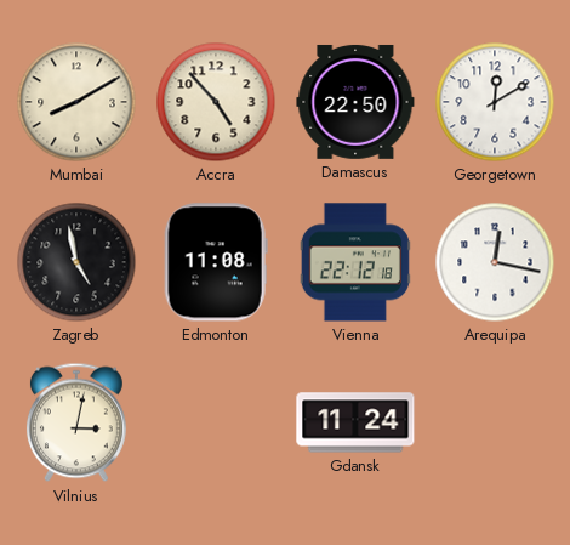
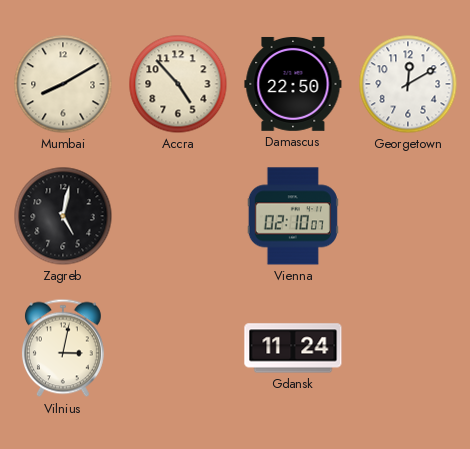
Zagreb: 4:58 -> 5:02
Edmonton: 11:08 -> none
Vienna: 22:12 -> 02:10
Arequipa: 12:17 -> none
